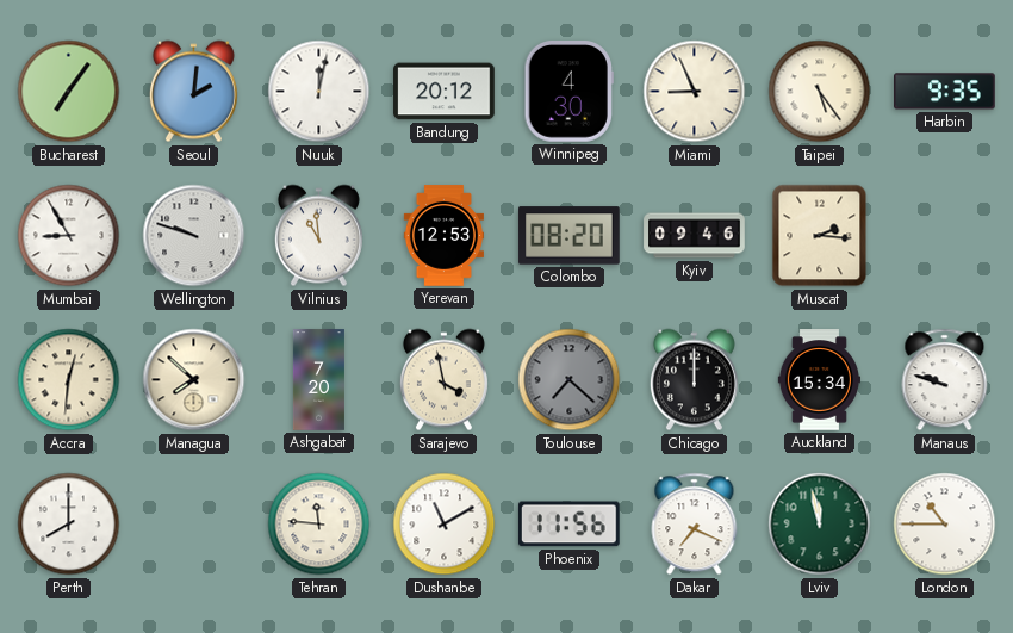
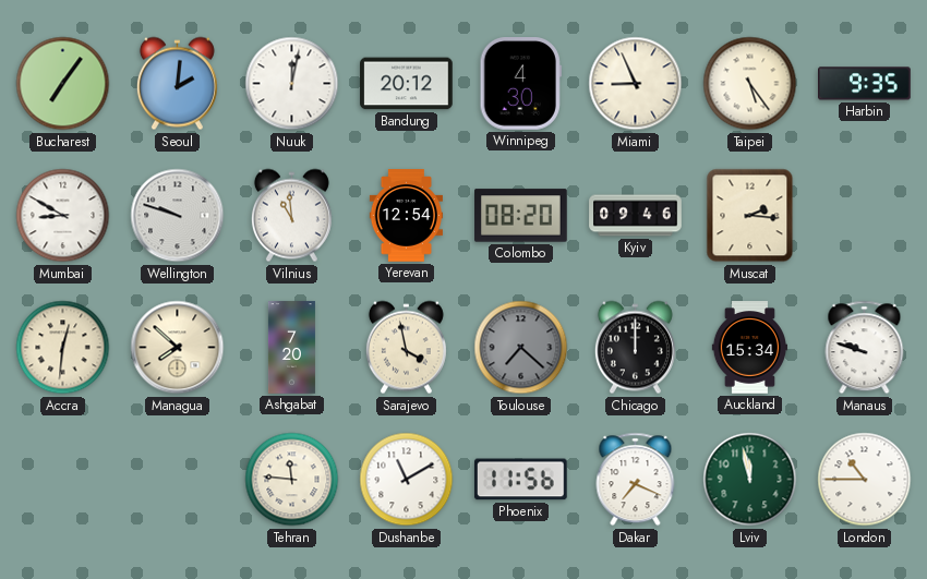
Mumbai: 8:55 -> 8:50
Yerevan: 12:53 -> 12:54
Perth: 8:00 -> none
